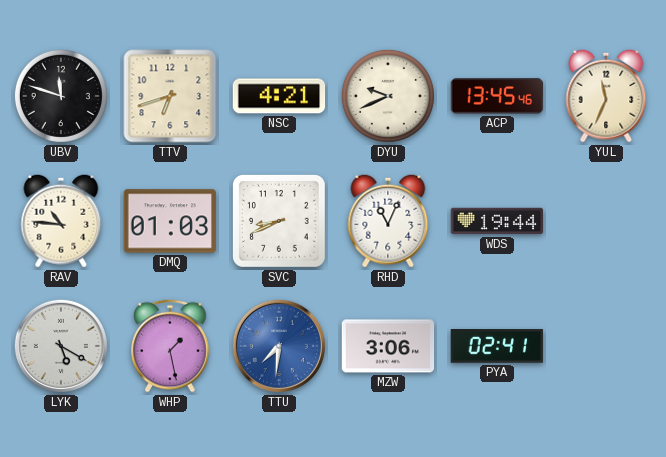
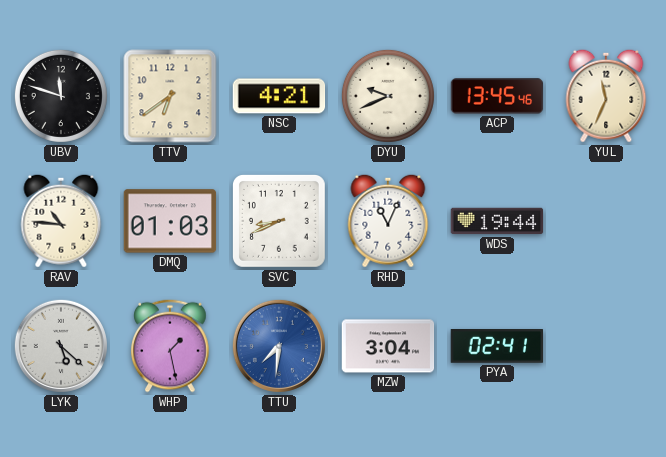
TTV: 6:42 -> 6:39
LYK: 5:20 -> 5:22
MZW: 3:06 -> 3:04
